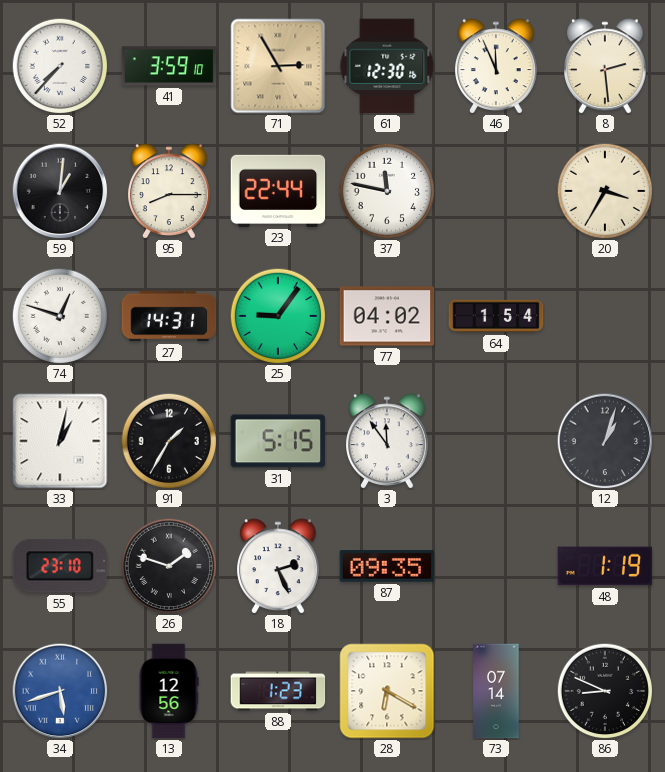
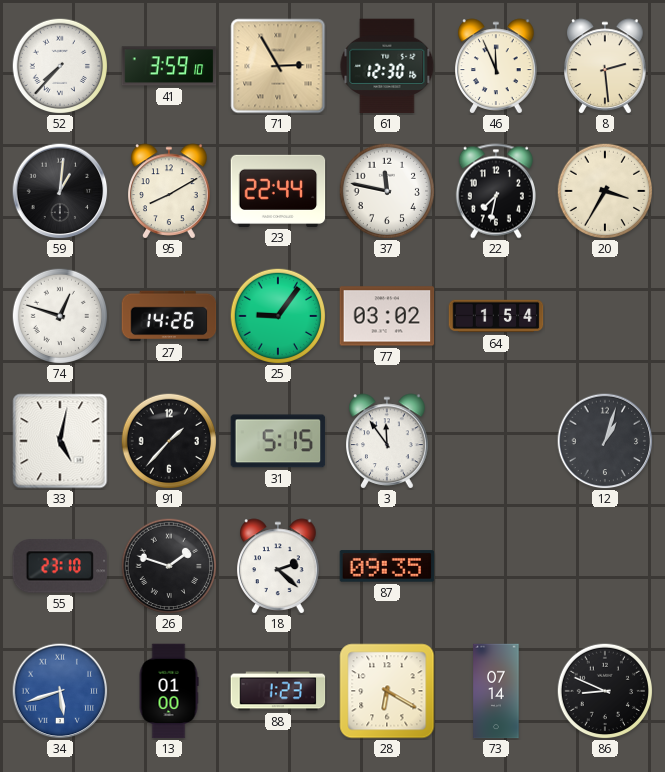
95: 8:15 -> 8:10
22: none -> 7:32
27: 14:31 -> 14:26
77: 04:02 -> 03:02
33: 1:02 -> 5:02
91: 1:35 -> 1:37
18: 2:26 -> 2:22
48: 1:19 -> none
13: 12:56 -> 01:00
